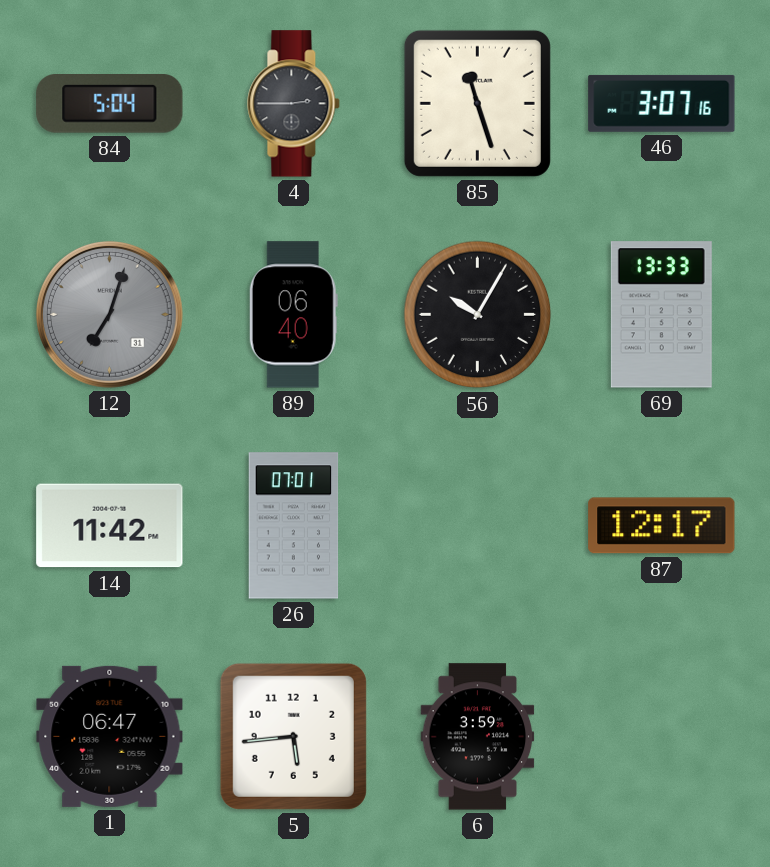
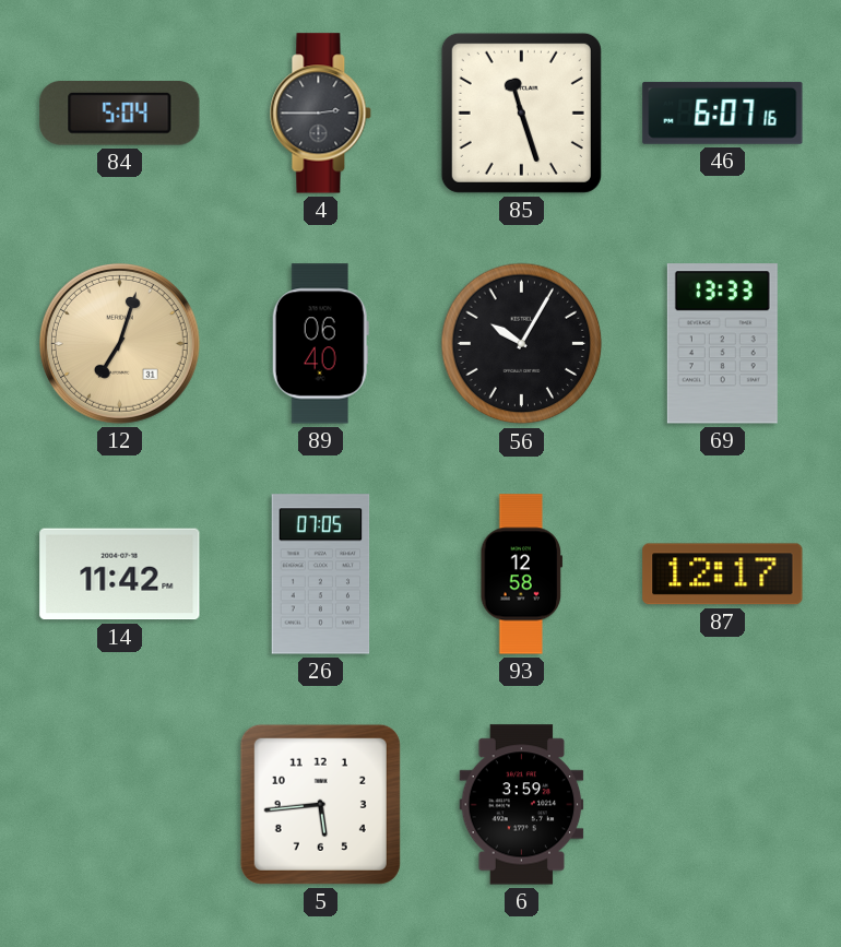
46: 3:07 -> 6:07
12 dial: grey -> champagne
26: 07:01 -> 07:05
93: none -> 12:58
1: 06:47 -> none
